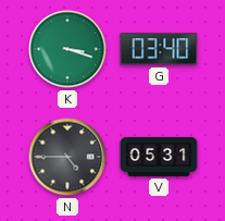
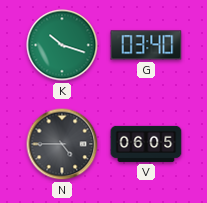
K: 3:18 -> 10:18
V: 05:31 -> 06:05
